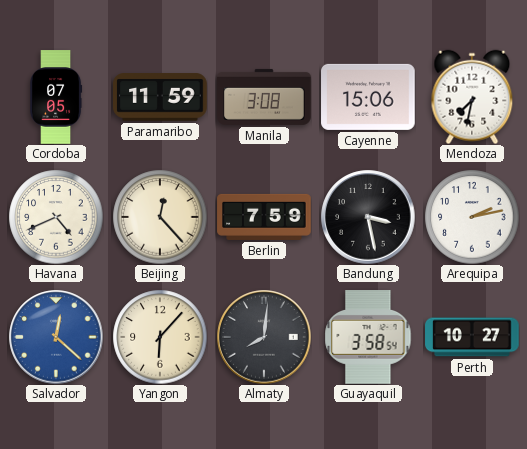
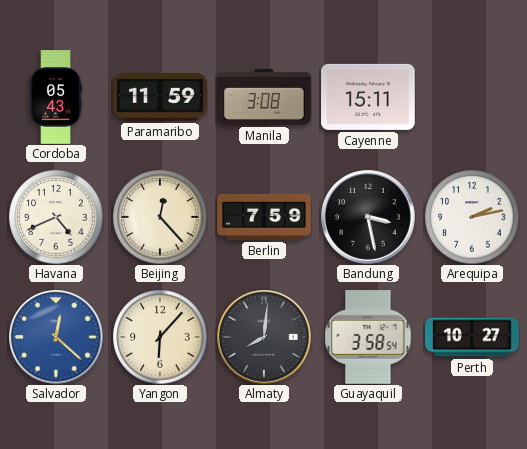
Cordoba: 07:05 -> 05:43
Cayenne: 15:06 -> 15:11
Mendoza: 7:32 -> none
